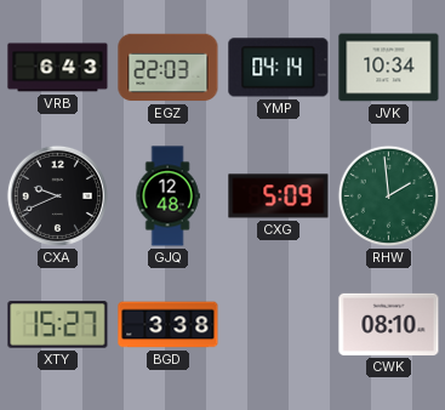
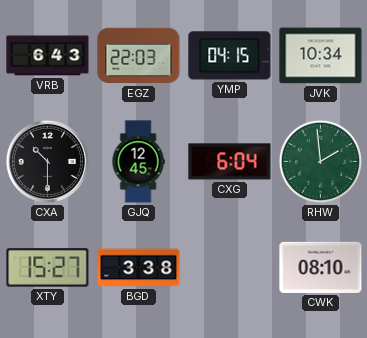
YMP: 04:14 -> 04:15
CXA: 9:41 -> 10:30
GJQ: 12:48 -> 12:45
CXG: 5:09 -> 6:04
